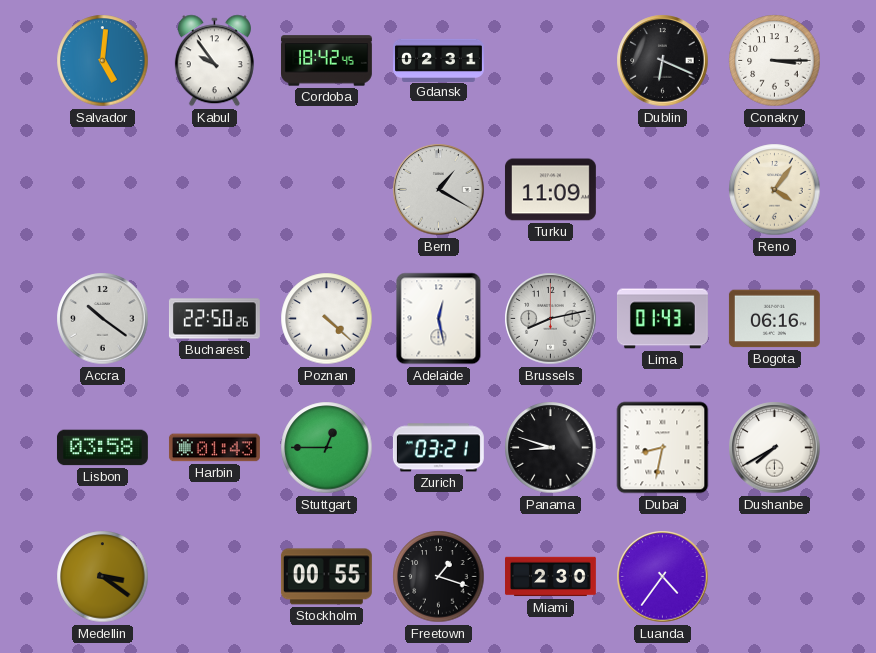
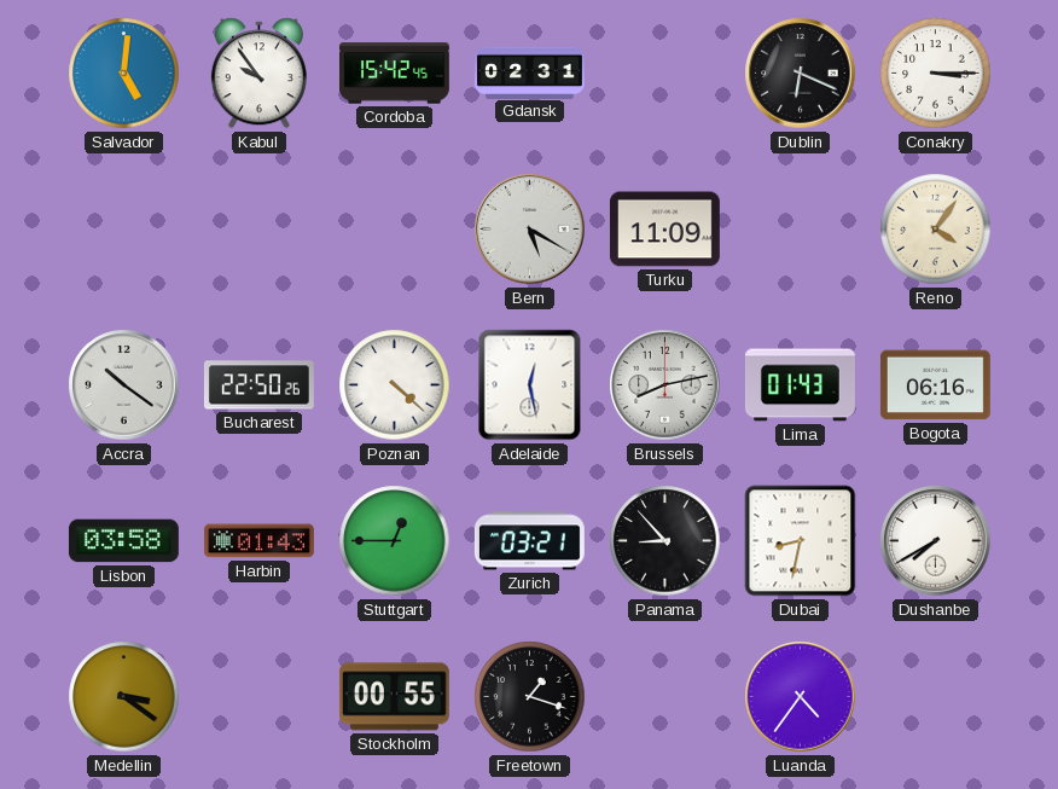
Cordoba: 18:42 -> 15:42
Bern: 1:20 -> 5:20
Panama: 8:48 -> 8:53
Miami: 2:30 -> none
